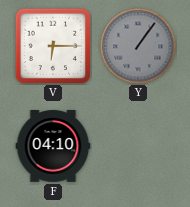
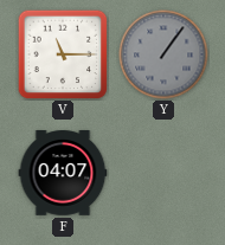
V: 6:15 -> 11:15
F: 04:10 -> 04:07
